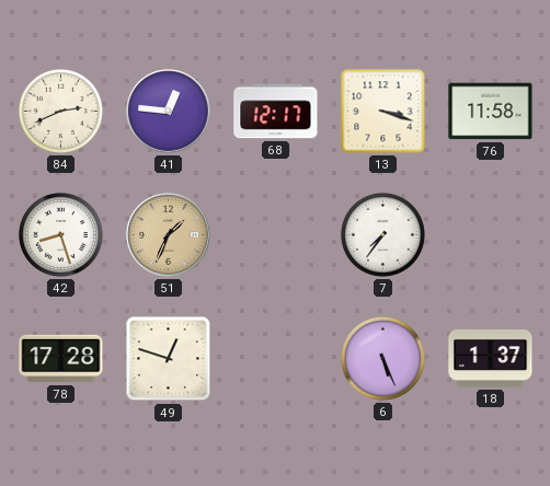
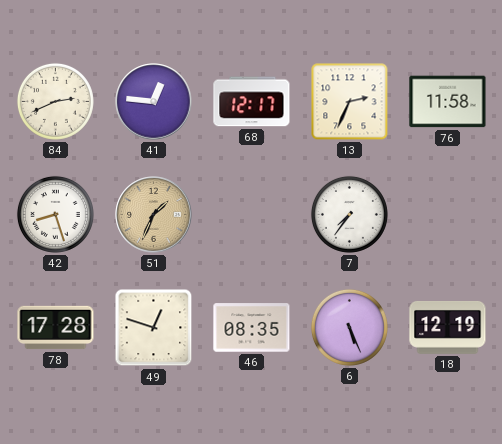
13: 3:18 -> 2:34
46: none -> 08:35
18: 1:37 -> 12:19
